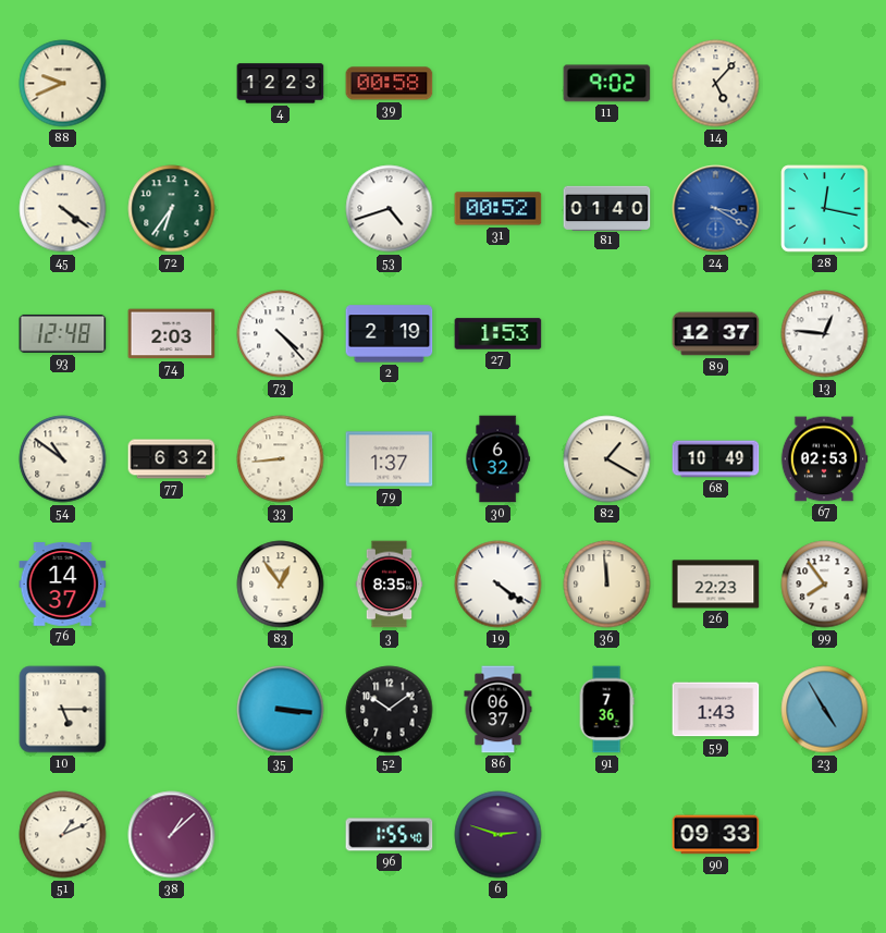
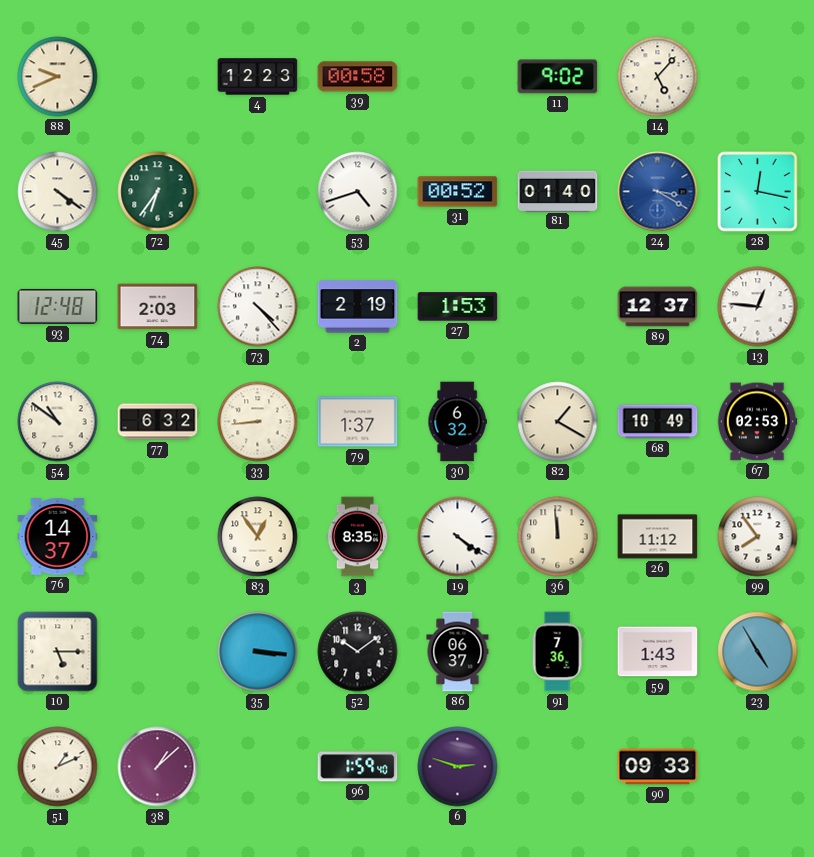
26: 22:23 -> 11:12
96: 1:55 -> 1:59
